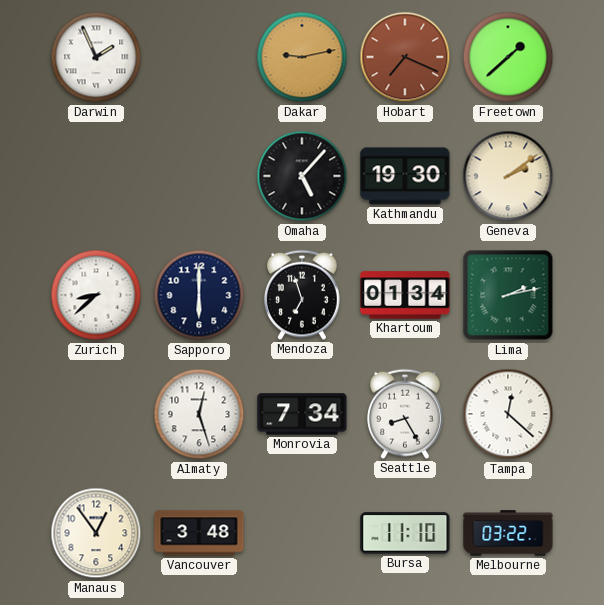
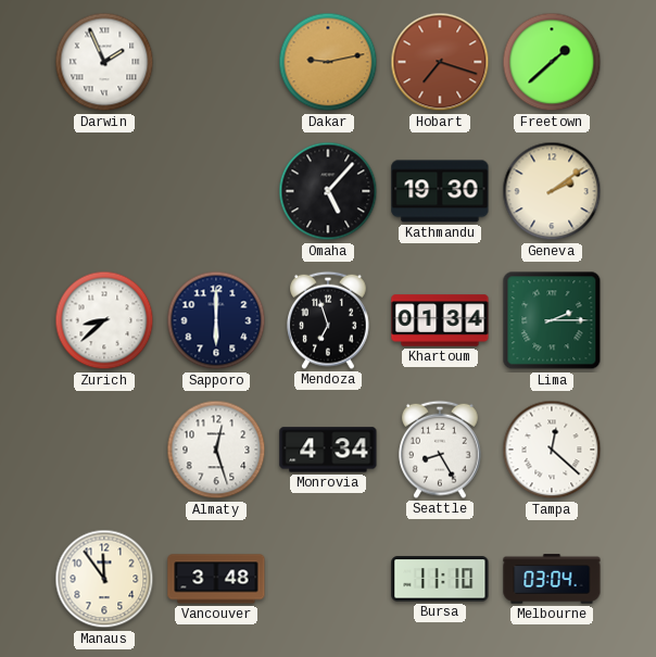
Hobart: 7:19 -> 7:18
Lima: 2:13 -> 2:15
Monrovia: 7:34 -> 4:34
Manaus: 12:54 -> 11:54
Melbourne: 03:22 -> 03:04
